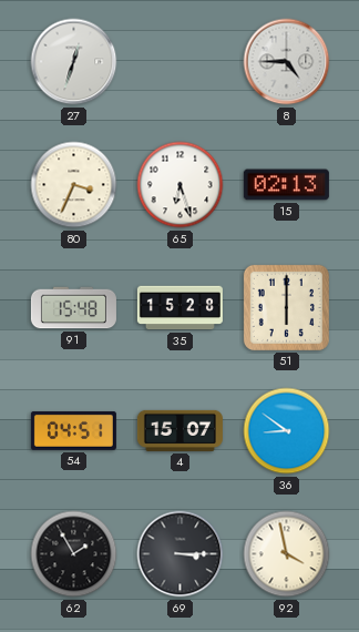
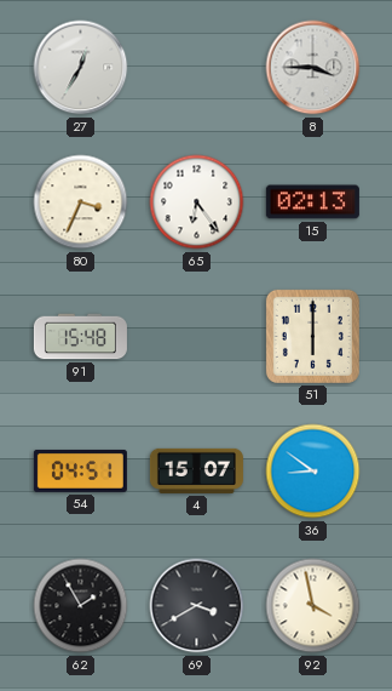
27: 12:33 -> 12:35
8: 4:45 -> 3:45
65: 6:27 -> 6:24
35: 15:28 -> none
69: 3:15 -> 3:40
